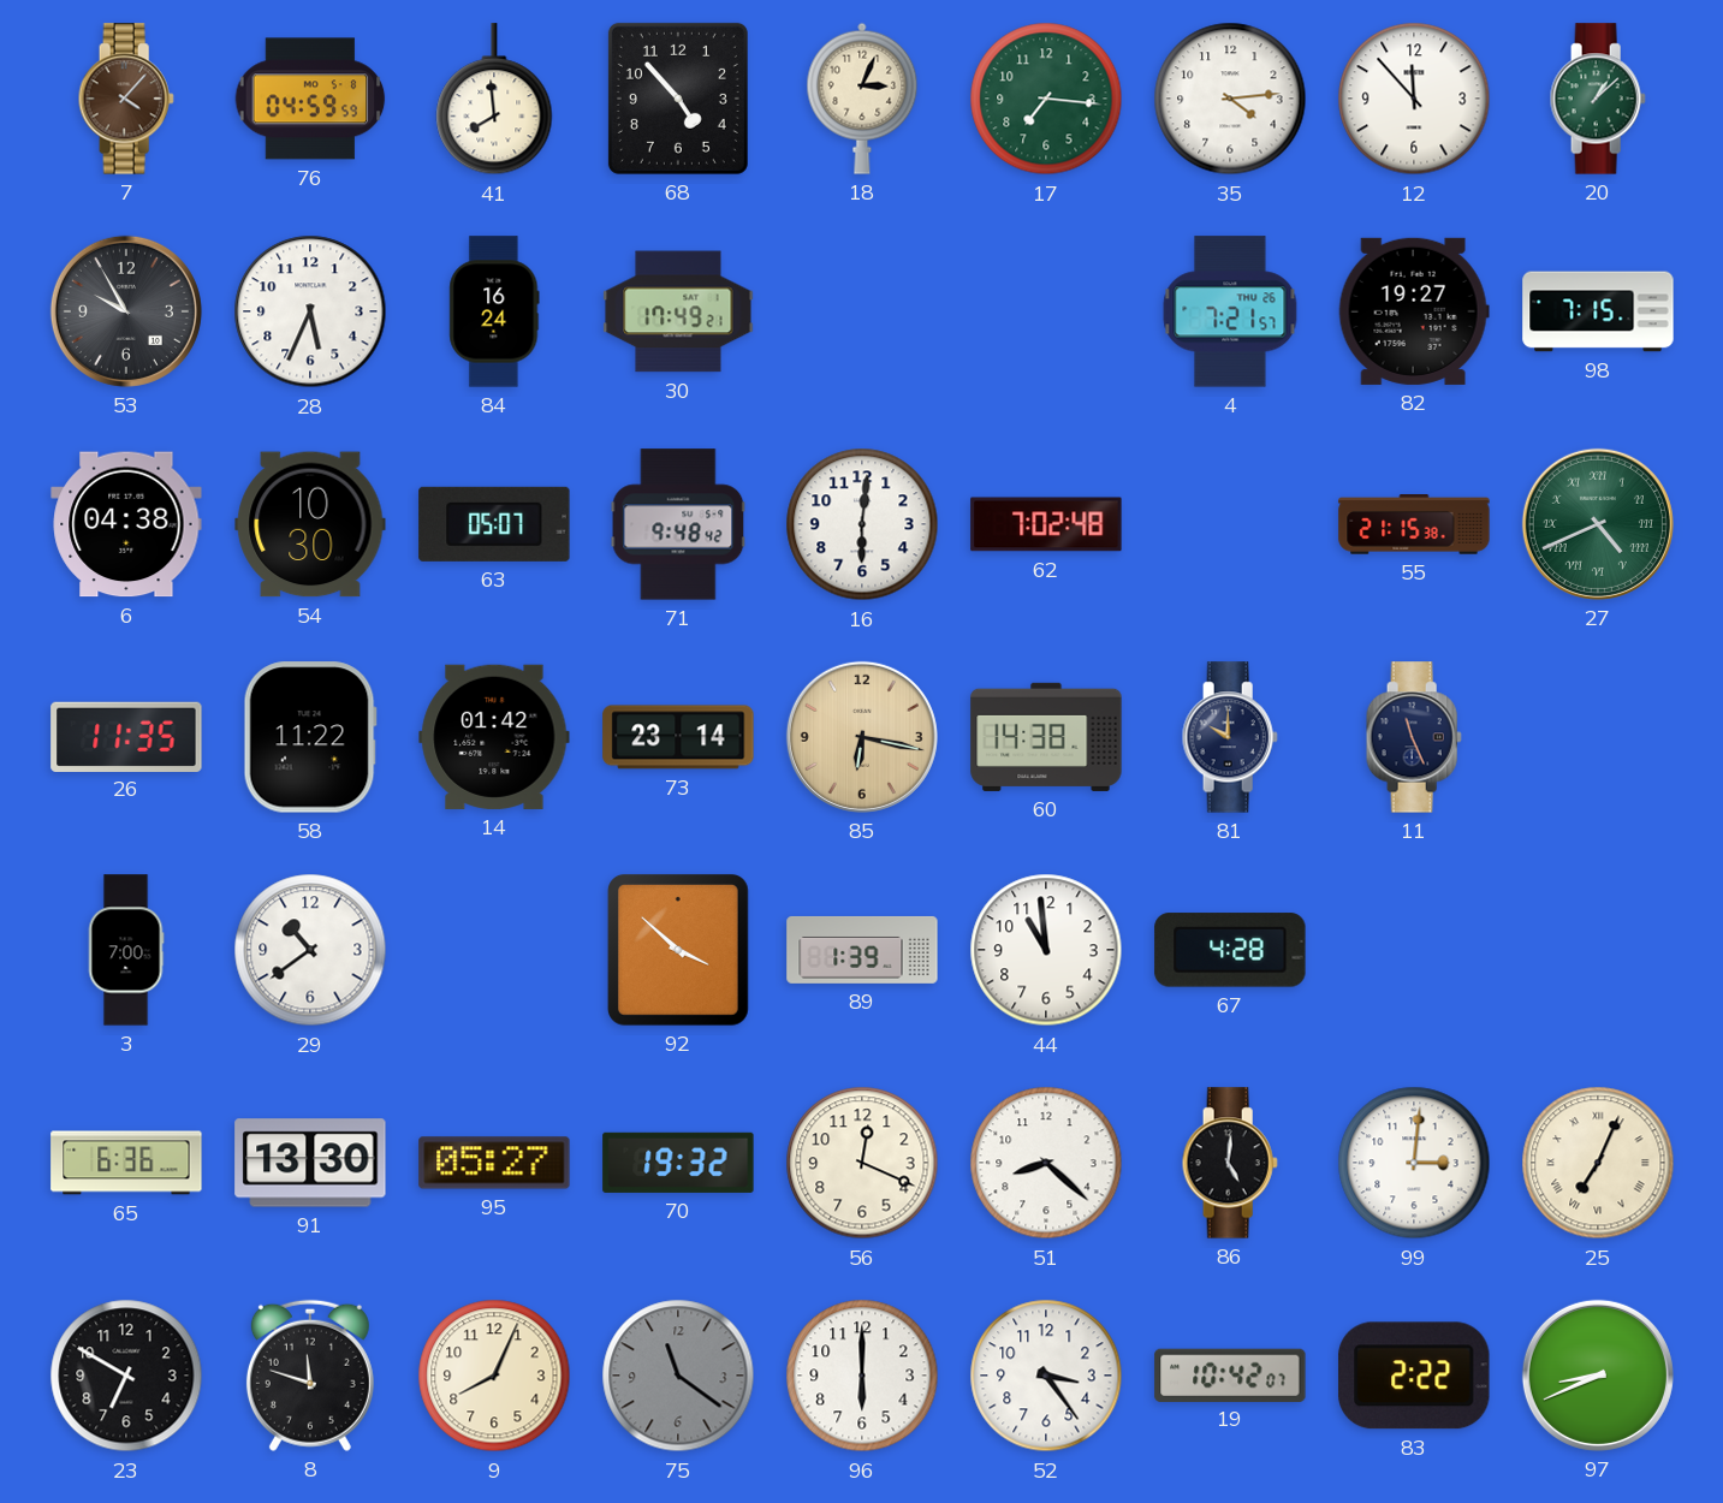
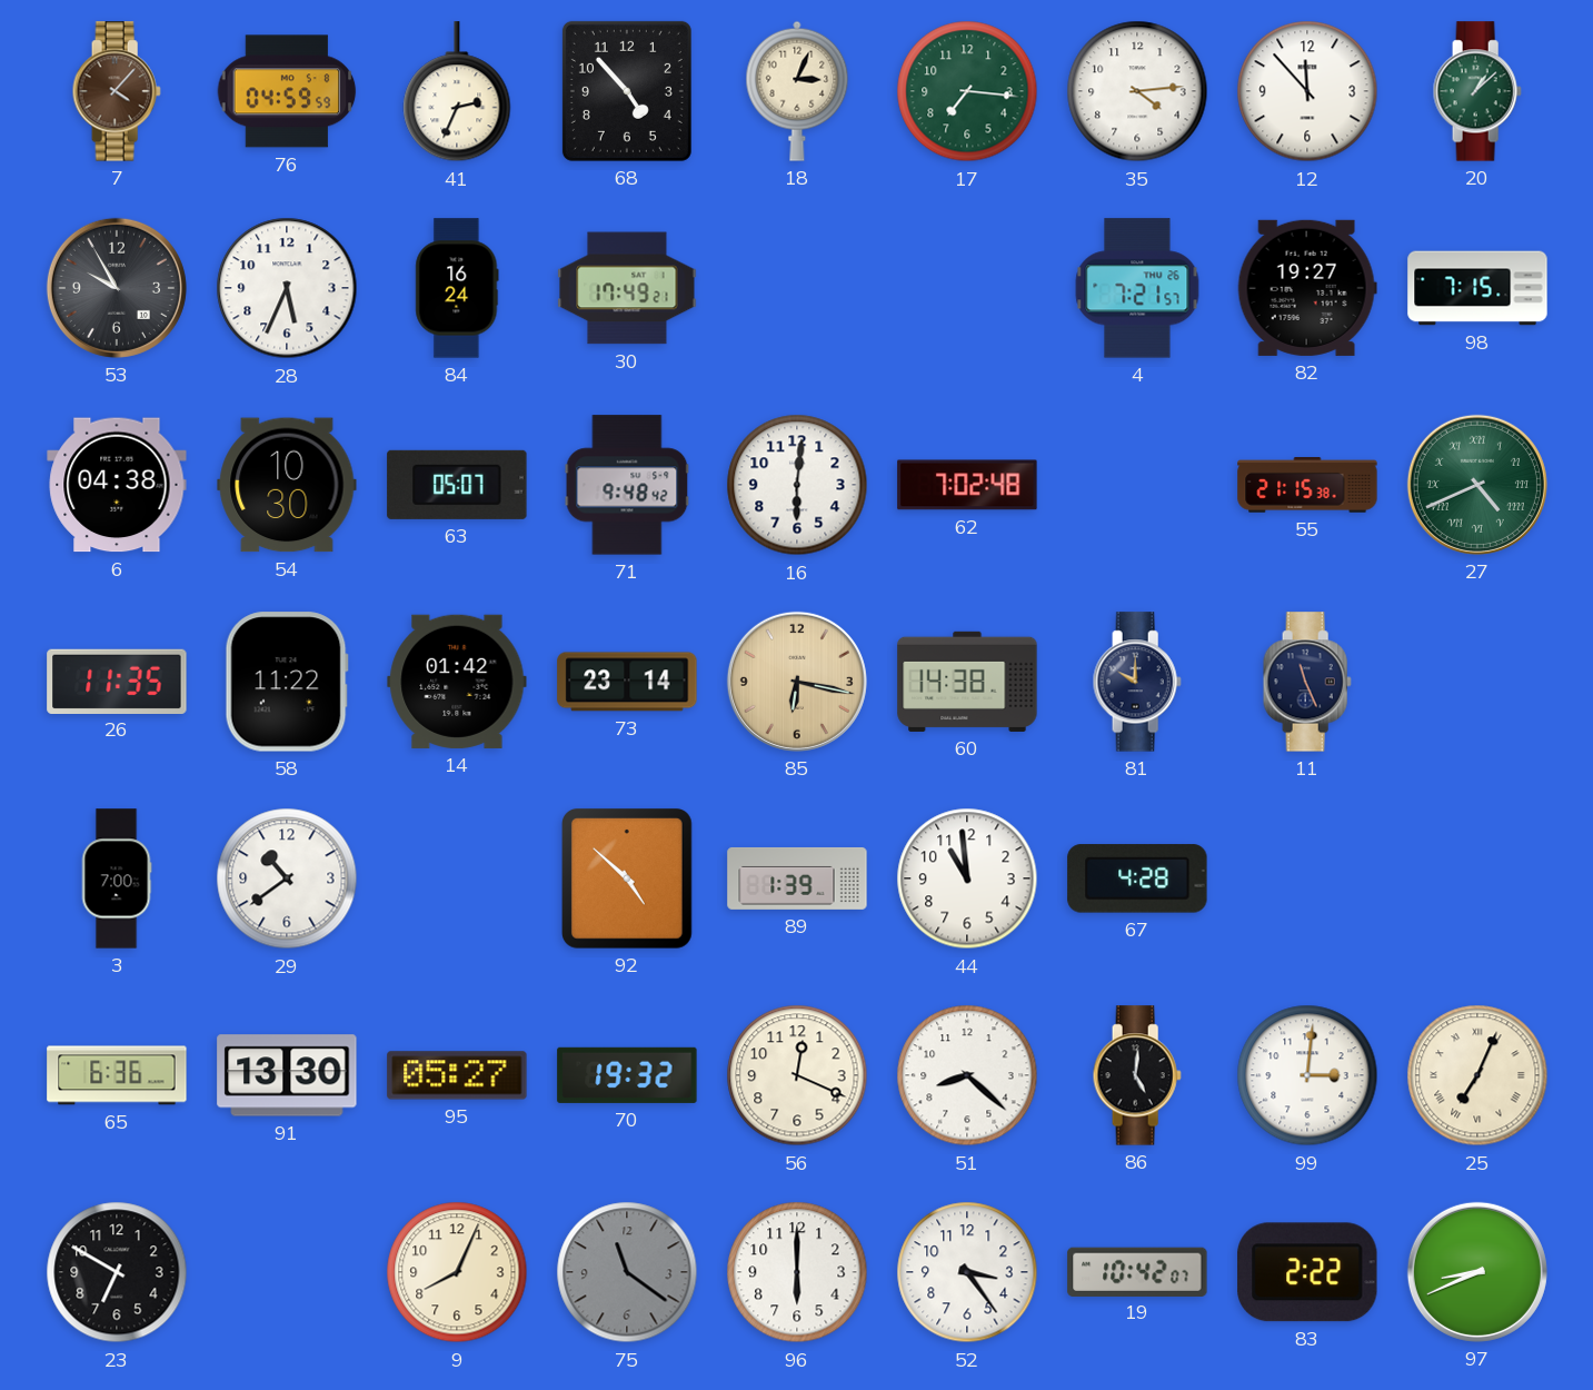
41: 7:59 -> 2:34
92: 3:52 -> 4:52
8: 11:48 -> none
